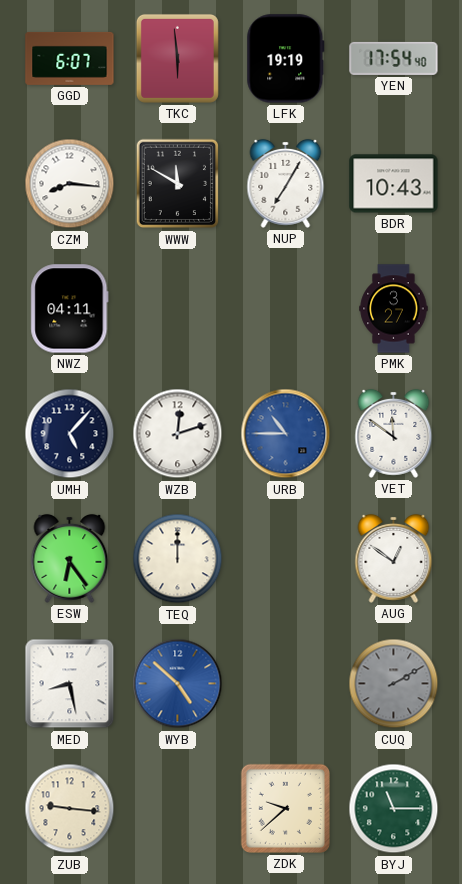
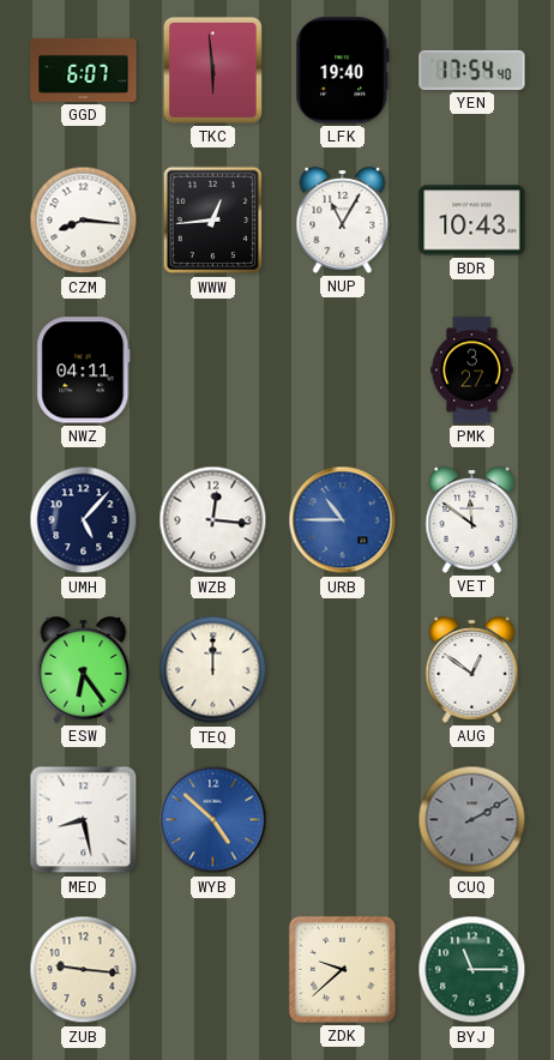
LFK: 19:19 -> 19:40
WWW: 11:50 -> 12:44
NUP: 7:05 -> 11:05
WZB: 12:12 -> 12:16
